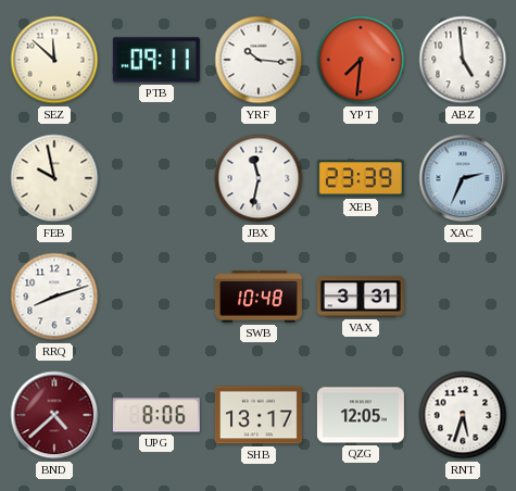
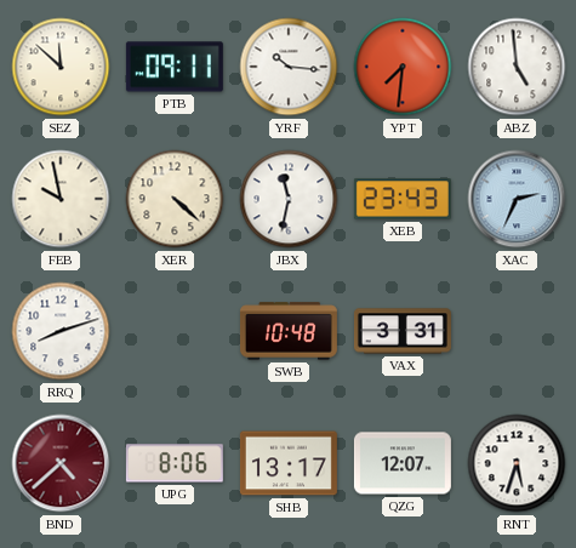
XER: none -> 4:22
XEB: 23:39 -> 23:43
QZG: 12:05 -> 12:07
